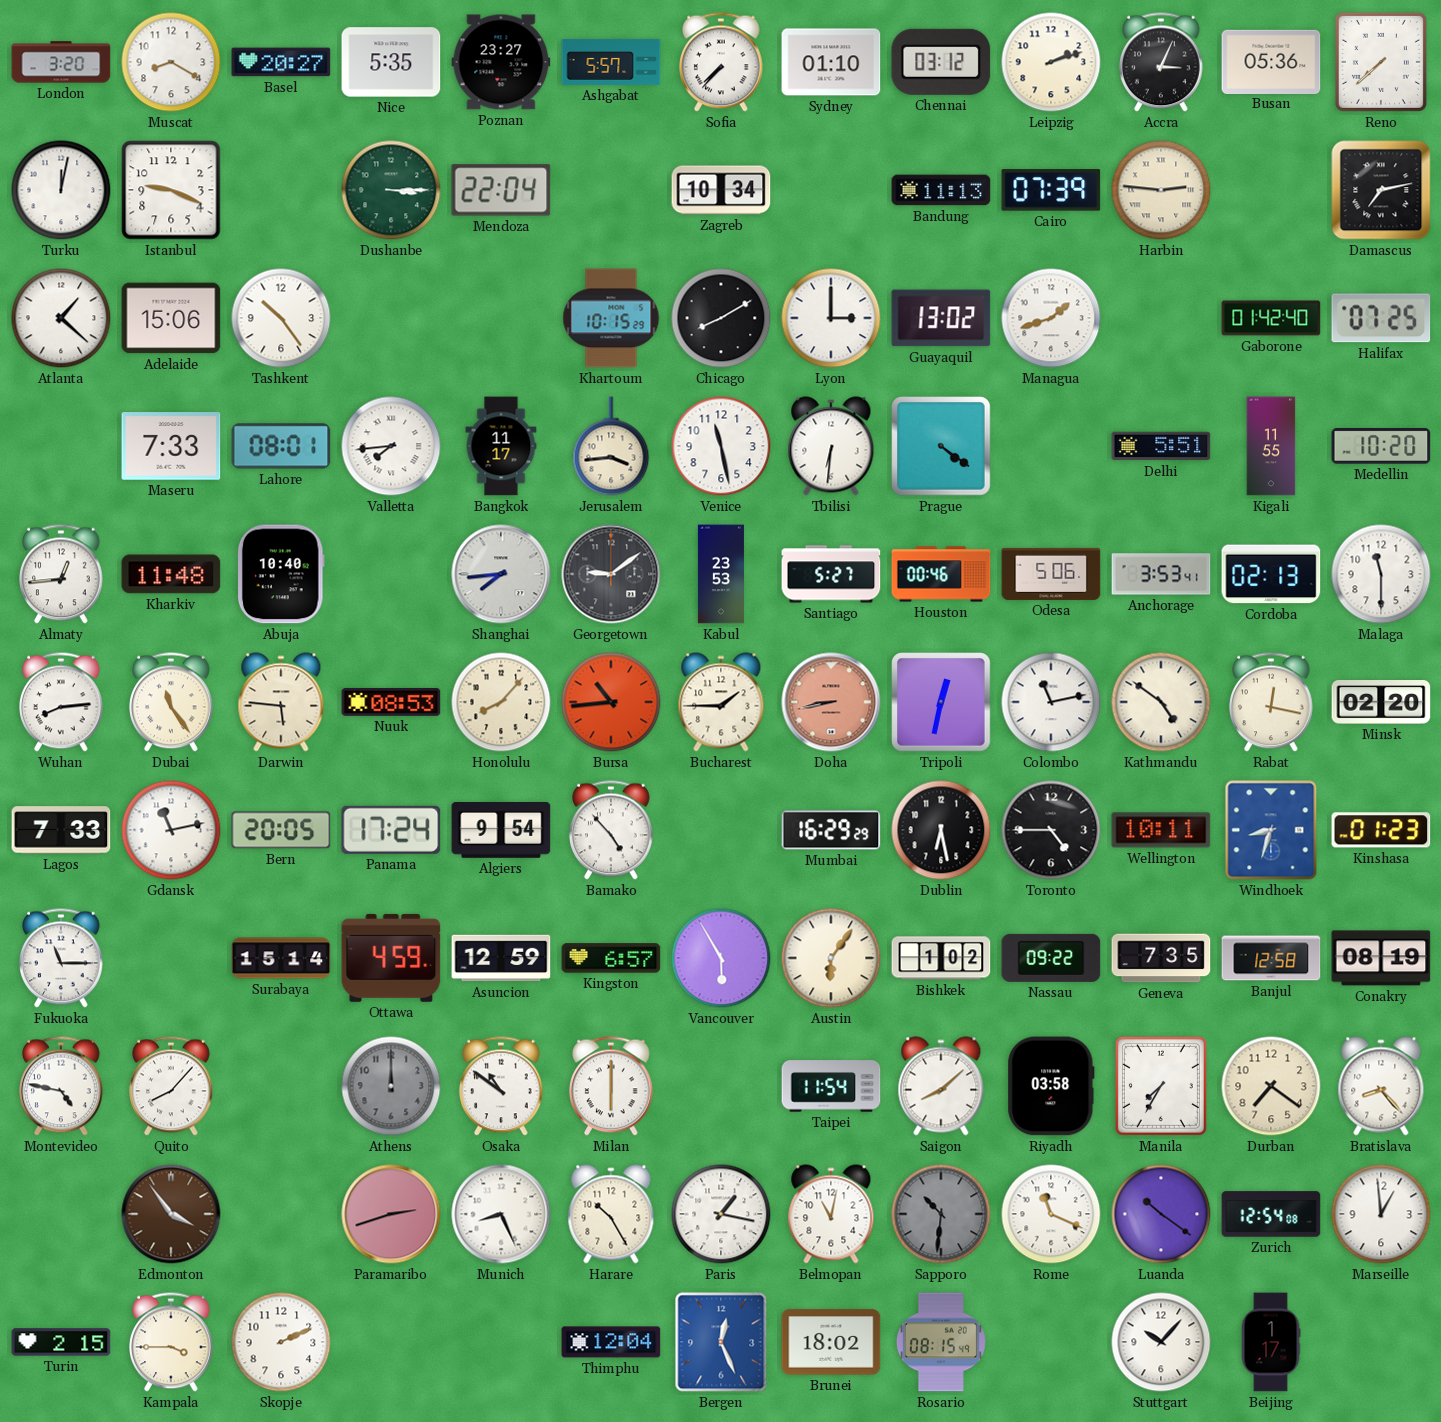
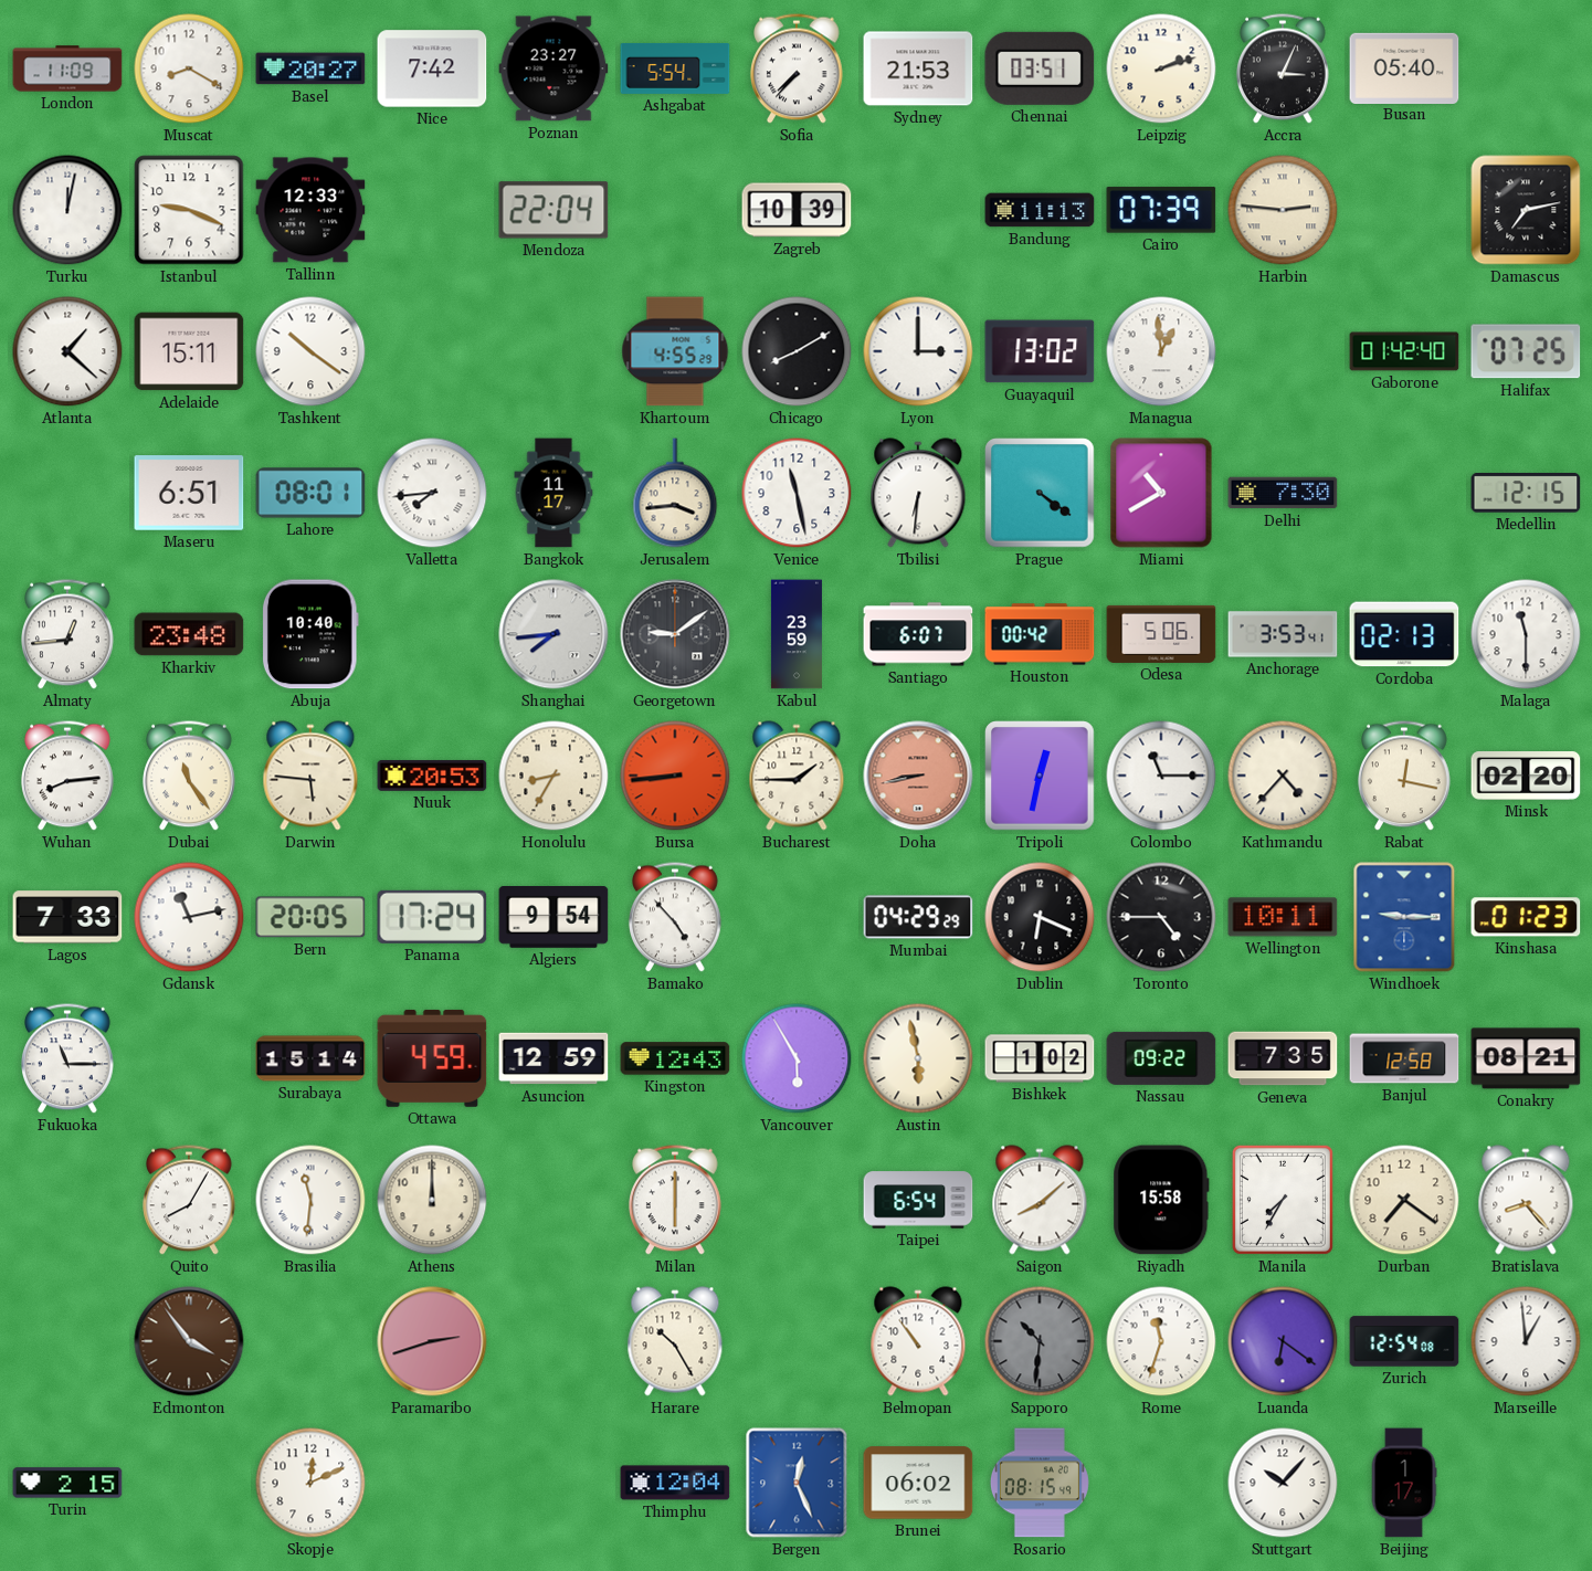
London: 3:20 -> 11:09
Nice: 5:35 -> 7:42
Ashgabat: 5:57 -> 5:54
Sydney: 01:10 -> 21:53
Chennai: 03:12 -> 03:51
Busan: 05:36 -> 05:40
Reno: 7:38 -> none
Tallinn: none -> 12:33
Dushanbe: 3:15 -> none
Zagreb: 10:34 -> 10:39
Adelaide: 15:06 -> 15:11
Tashkent: 10:24 -> 10:21
Khartoum: 10:15 -> 4:55
Managua: 1:42 -> 12:59
Maseru: 7:33 -> 6:51
Miami: none -> 10:40
Delhi: 5:51 -> 7:30
Kigali: 11:55 -> none
Medellin: 10:20 -> 12:15
Kharkiv: 11:48 -> 23:48
Kabul: 23:53 -> 23:59
Santiago: 5:27 -> 6:07
Houston: 00:46 -> 00:42
Nuuk: 08:53 -> 20:53
Honolulu: 8:07 -> 8:35
Bursa: 10:44 -> 8:44
Colombo: 11:13 -> 11:15
Kathmandu: 4:51 -> 4:37
Mumbai: 16:29 -> 04:29
Dublin: 6:28 -> 6:19
Windhoek: 8:33 -> 9:15
Kingston: 6:57 -> 12:43
Austin: 6:06 -> 5:58
Conakry: 08:19 -> 08:21
Montevideo: 4:47 -> none
Quito: 8:07 -> 8:05
Brasilia: none -> 11:31
Athens dial: grey -> cream
Osaka: 10:51 -> none
Taipei: 11:54 -> 6:54
Riyadh: 03:58 -> 15:58
Munich: 8:26 -> none
Paris: 1:17 -> none
Belmopan: 11:02 -> 10:54
Rome: 11:19 -> 11:33
Luanda: 10:21 -> 6:21
Kampala: 3:45 -> none
Skopje: 2:11 -> 12:11
Brunei: 18:02 -> 06:02
